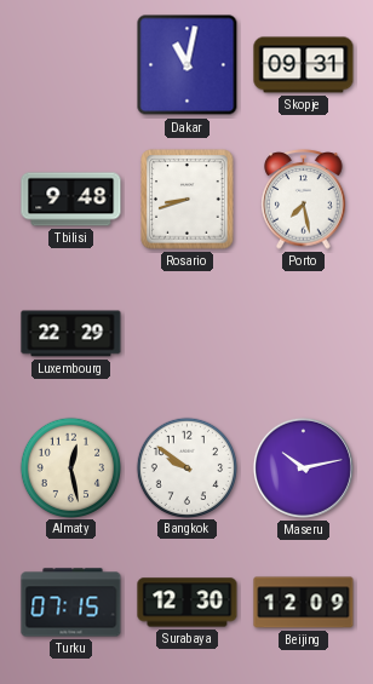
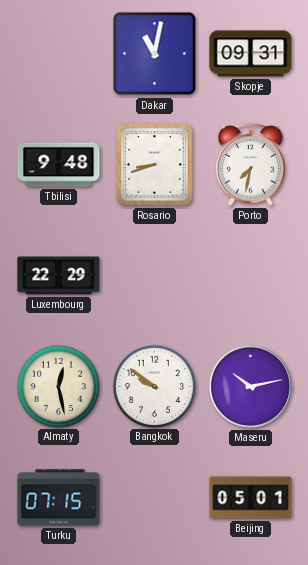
Porto: 7:28 -> 7:32
Surabaya: 12:30 -> none
Beijing: 12:09 -> 05:01
